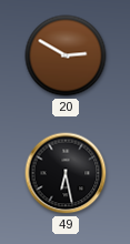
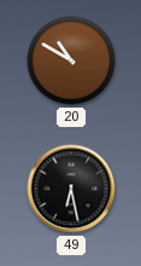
20: 2:50 -> 10:50
